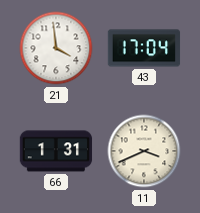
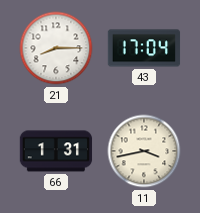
21: 3:59 -> 8:15
11: 3:41 -> 3:43
